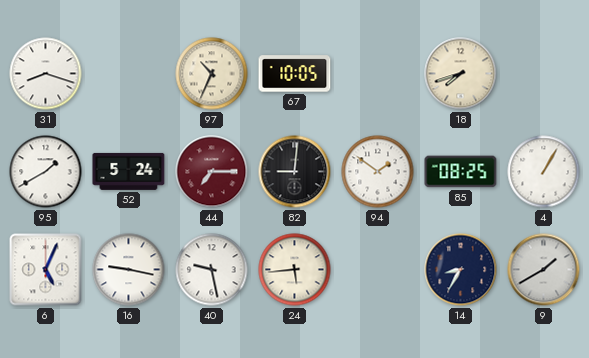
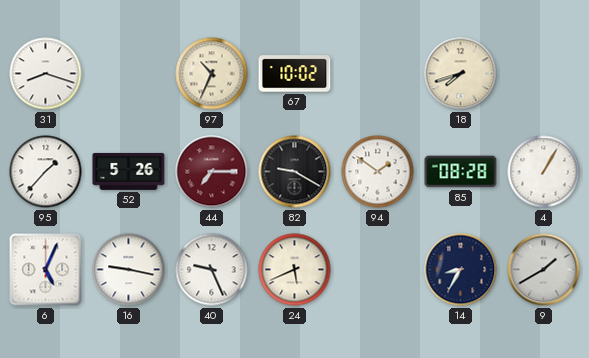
67: 10:05 -> 10:02
95: 1:40 -> 1:37
52: 5:24 -> 5:26
82: 9:01 -> 9:20
85: 08:25 -> 08:28
40: 9:28 -> 9:26
24: 5:44 -> 5:41
